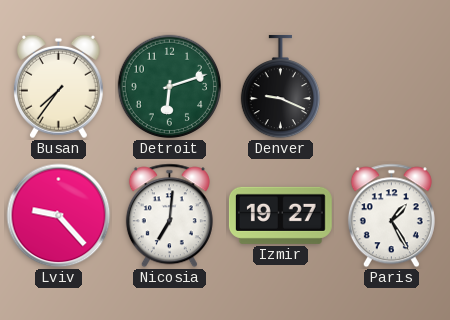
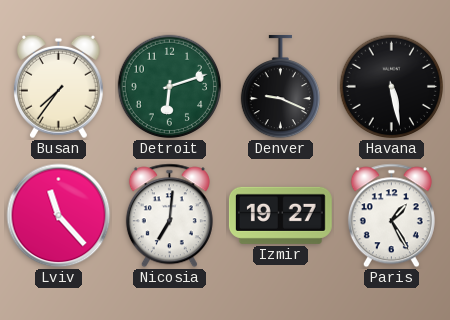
Havana: none -> 5:28
Lviv: 9:23 -> 11:23
